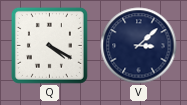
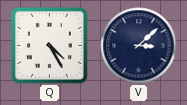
Q: 4:20 -> 4:25
